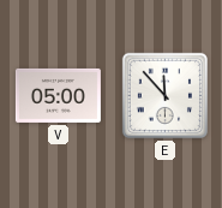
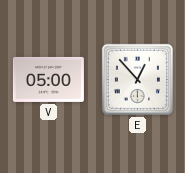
E: 11:53 -> 12:53
